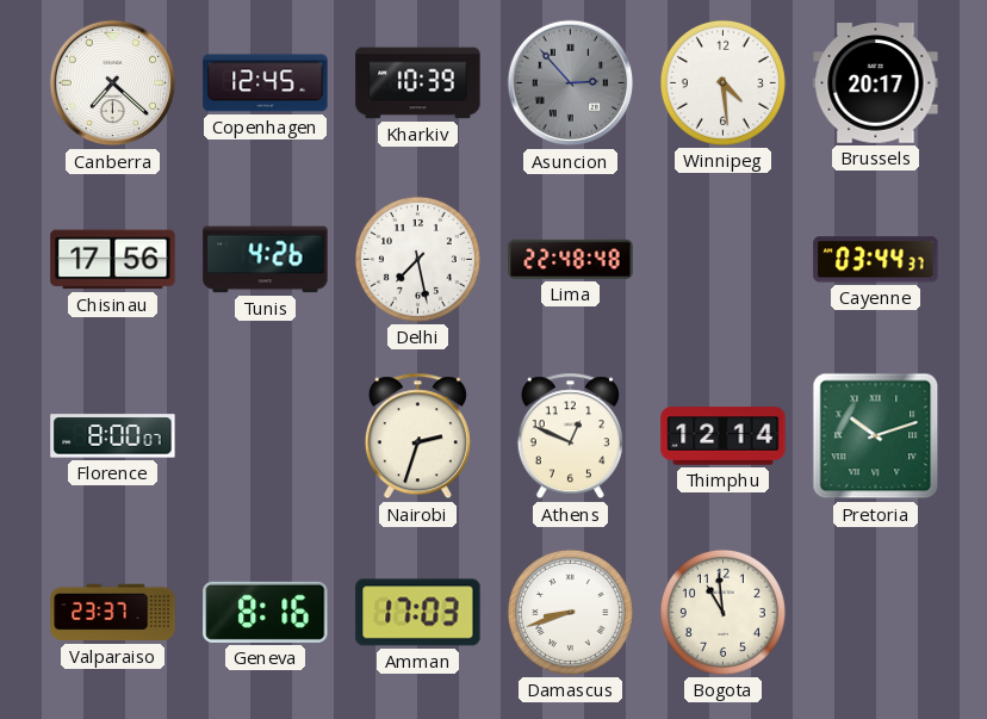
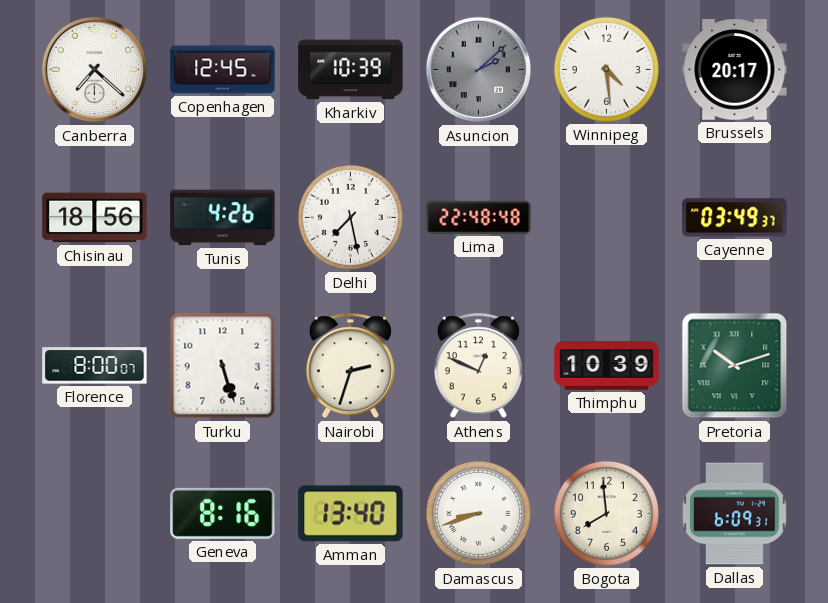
Asuncion: 2:53 -> 2:08
Chisinau: 17:56 -> 18:56
Cayenne: 03:44 -> 03:49
Turku: none -> 5:27
Thimphu: 12:14 -> 10:39
Valparaiso: 23:37 -> none
Amman: 17:03 -> 13:40
Bogota: 10:59 -> 7:59
Dallas: none -> 6:09
